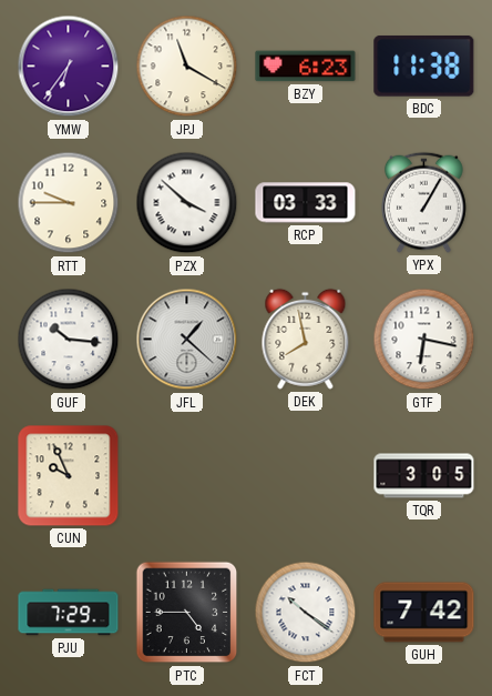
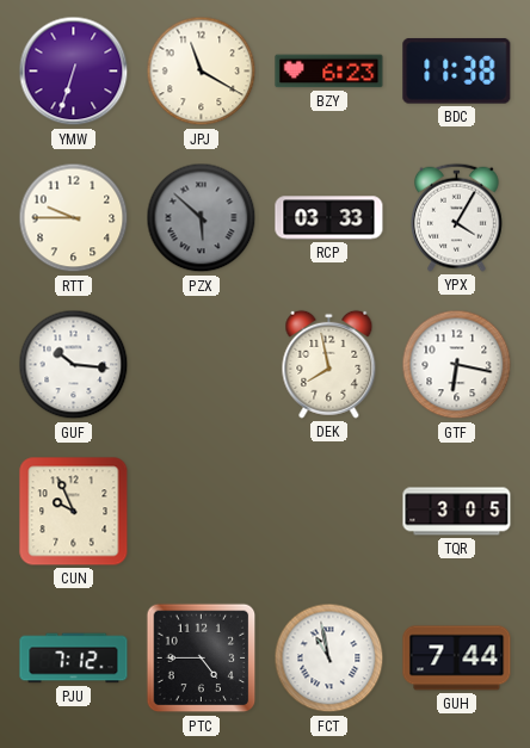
YMW: 6:36 -> 6:33
PZX: 3:52 -> 5:52
PZX dial: white -> grey
YPX: 1:05 -> 4:05
JFL: 1:22 -> none
PJU: 7:29 -> 7:12
FCT: 10:21 -> 10:58
GUH: 7:42 -> 7:44
